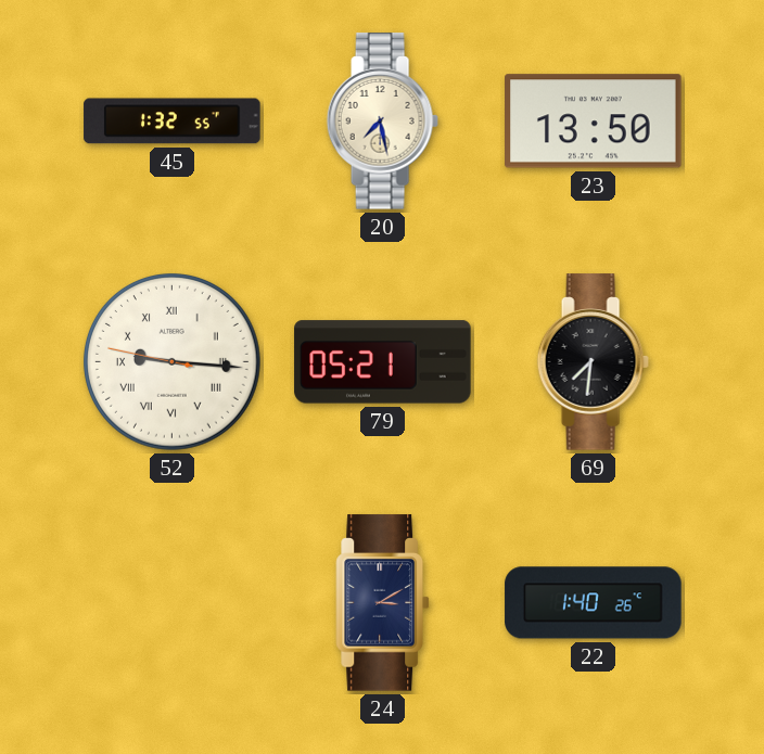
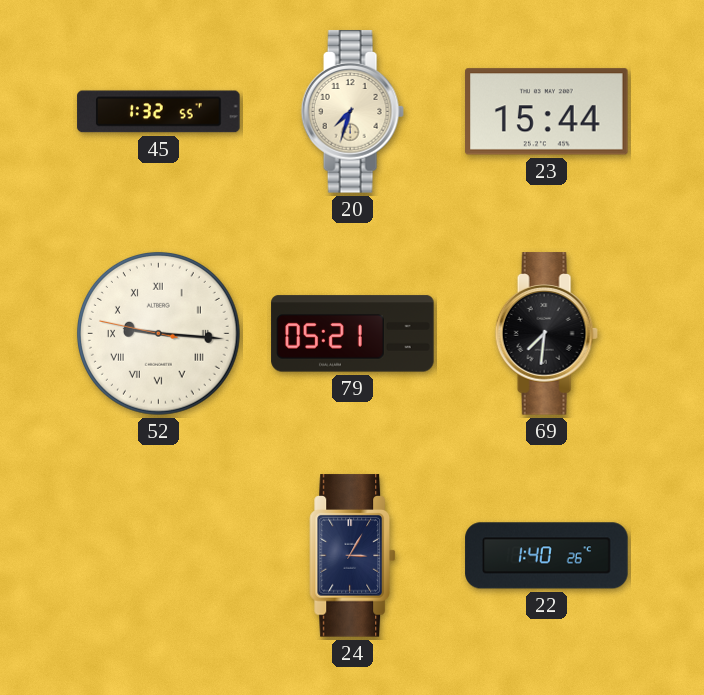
20: 7:28 -> 7:33
23: 13:50 -> 15:44
24: 3:10 -> 3:05
